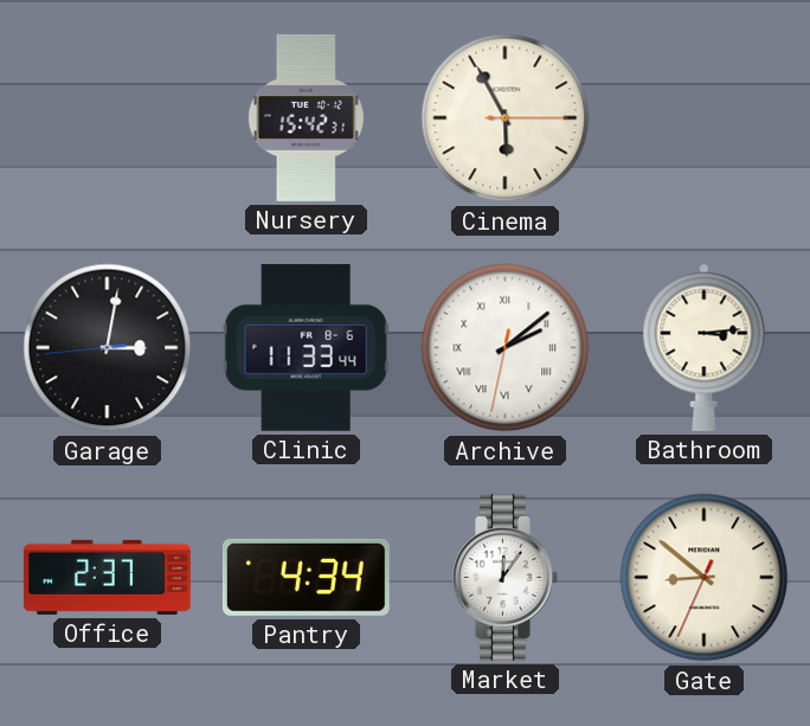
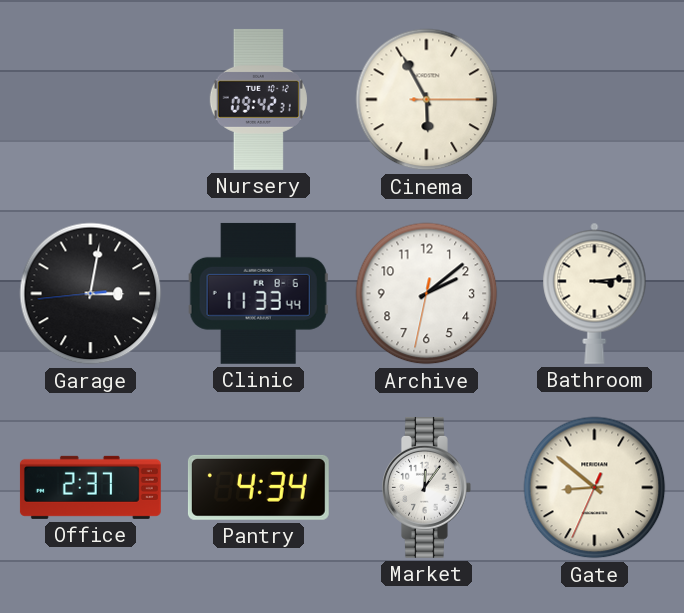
Nursery: 15:42 -> 09:42
Archive numerals: Roman -> Arabic
